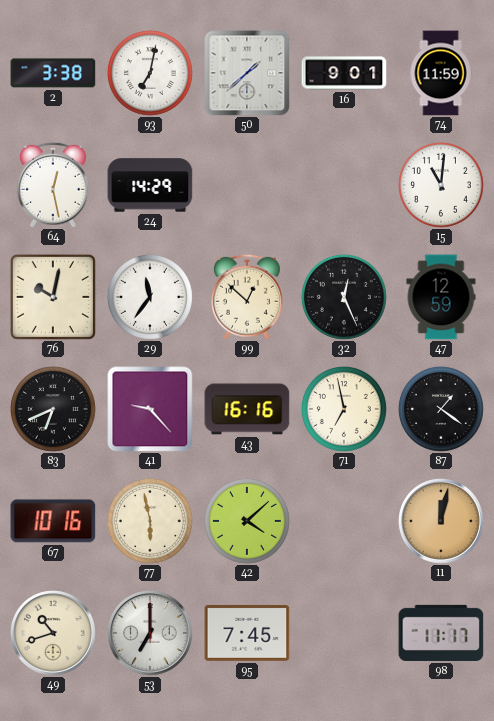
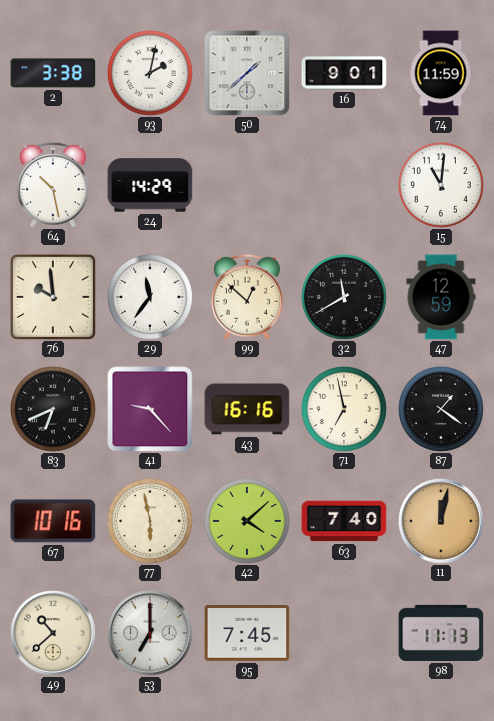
93: 7:02 -> 2:02
64: 12:28 -> 10:28
76: 10:02 -> 9:59
32: 12:26 -> 11:40
63: none -> 7:40
49: 10:42 -> 10:38
98: 11:17 -> 11:13
